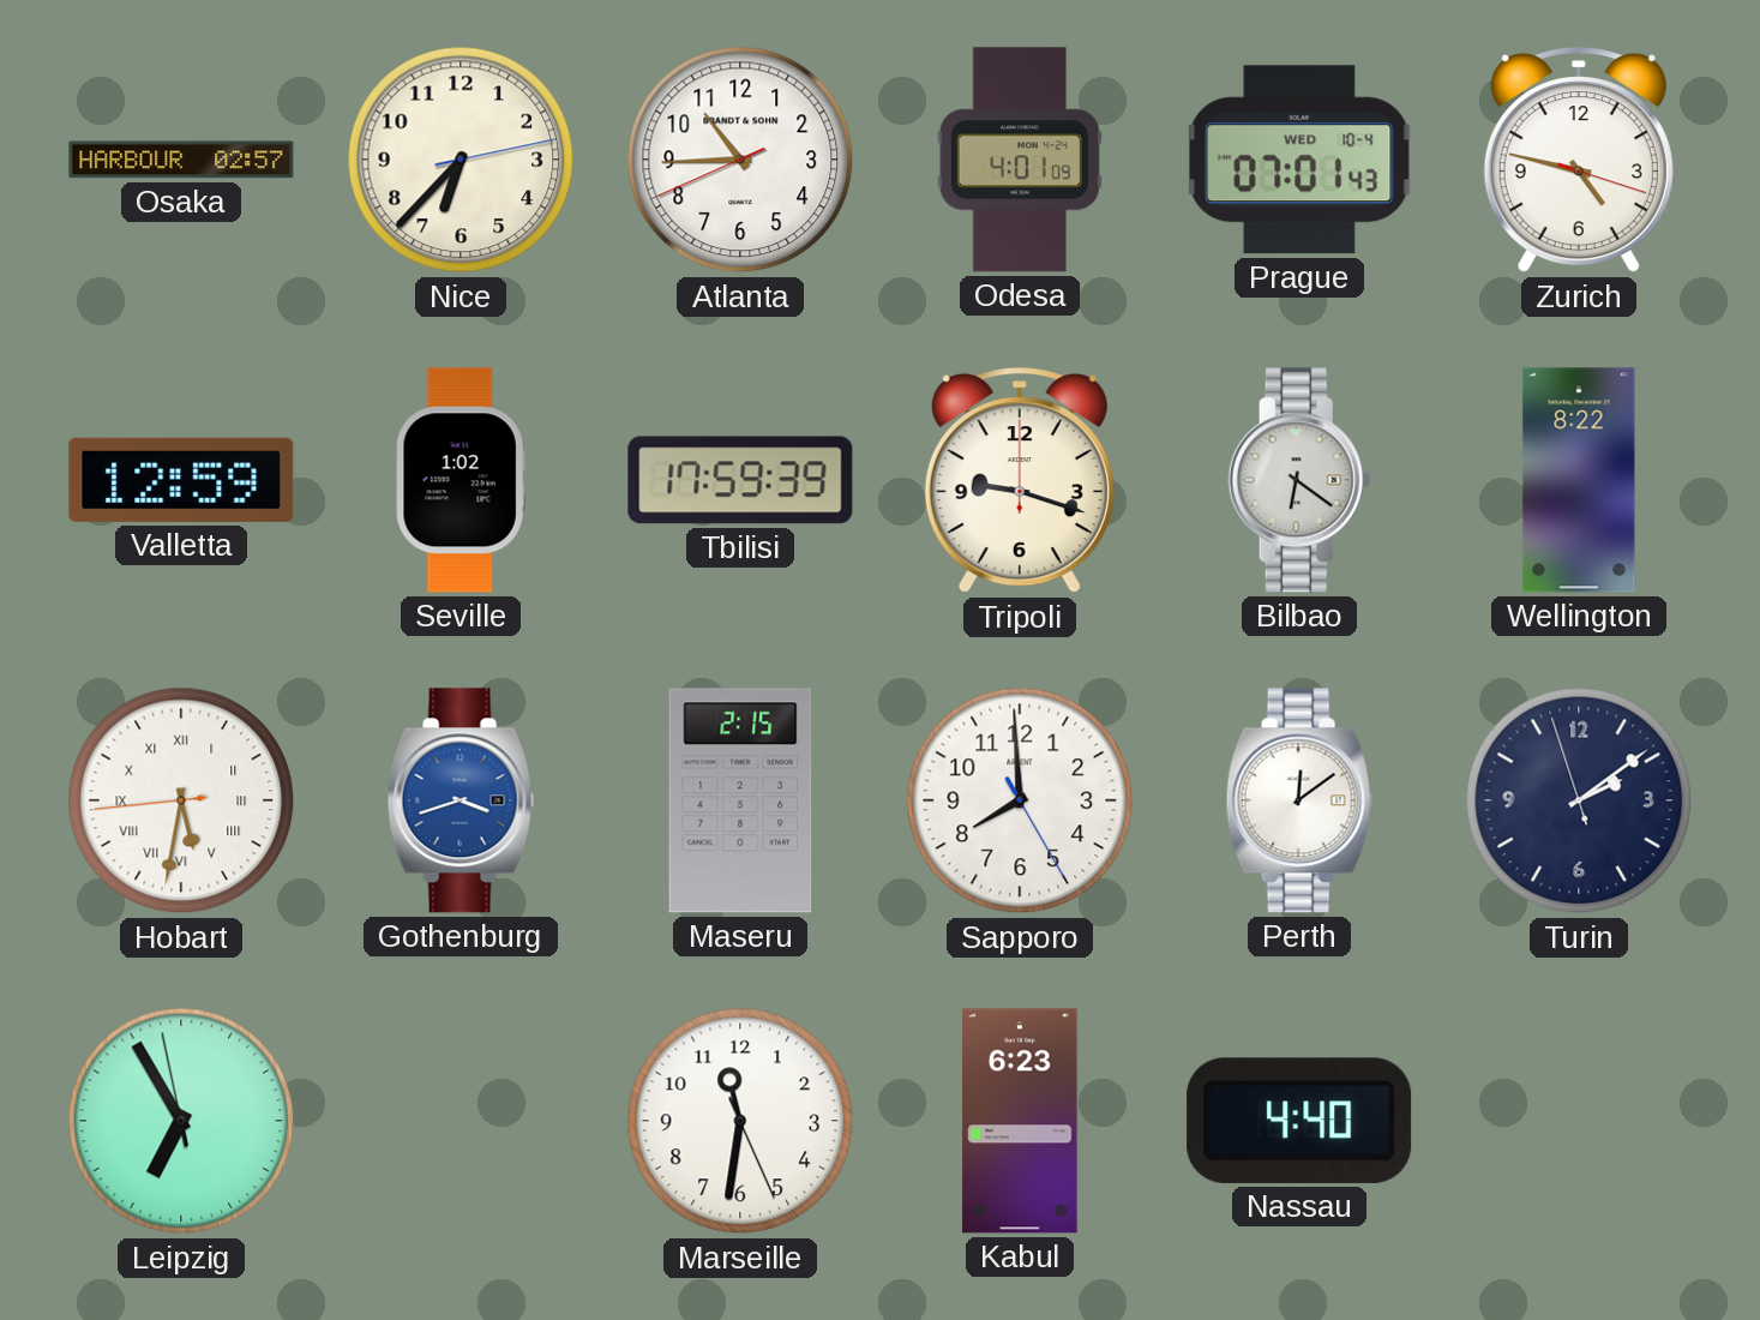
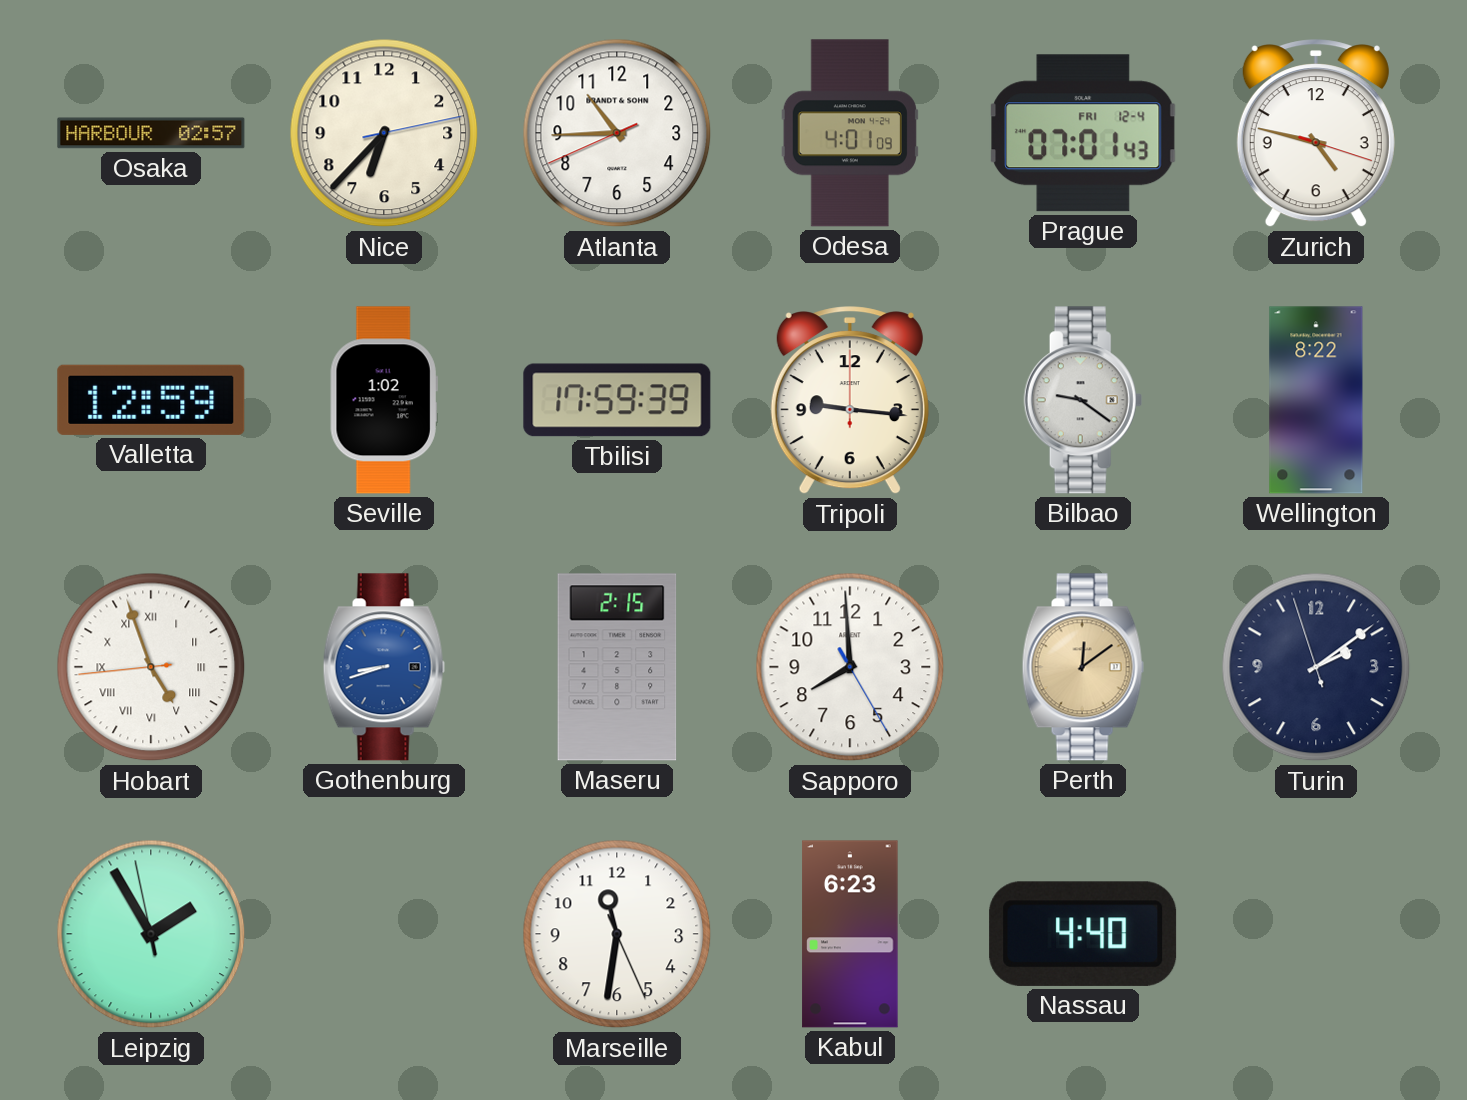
Prague date: WED 10-4 -> FRI 12-4
Tripoli: 9:18 -> 9:16
Bilbao: 6:21 -> 9:21
Hobart: 5:31 -> 4:56
Gothenburg: 3:42 -> 8:42
Perth dial: white -> champagne
Leipzig: 6:54 -> 1:54
